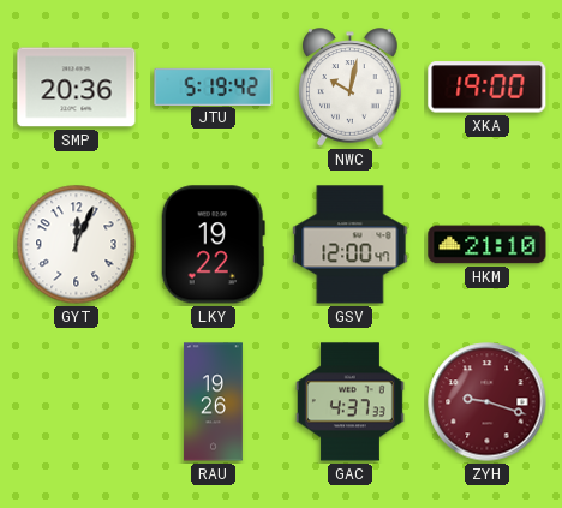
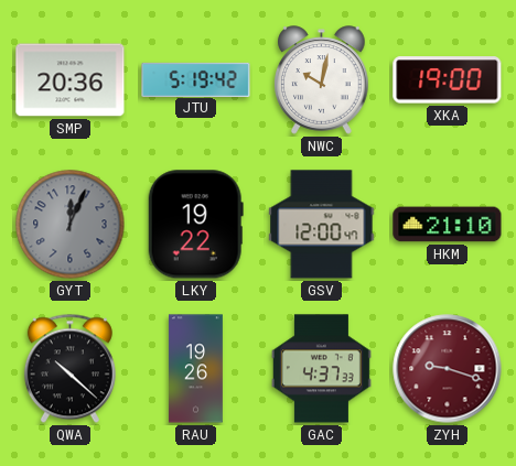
GYT dial: white -> grey
QWA: none -> 10:22
